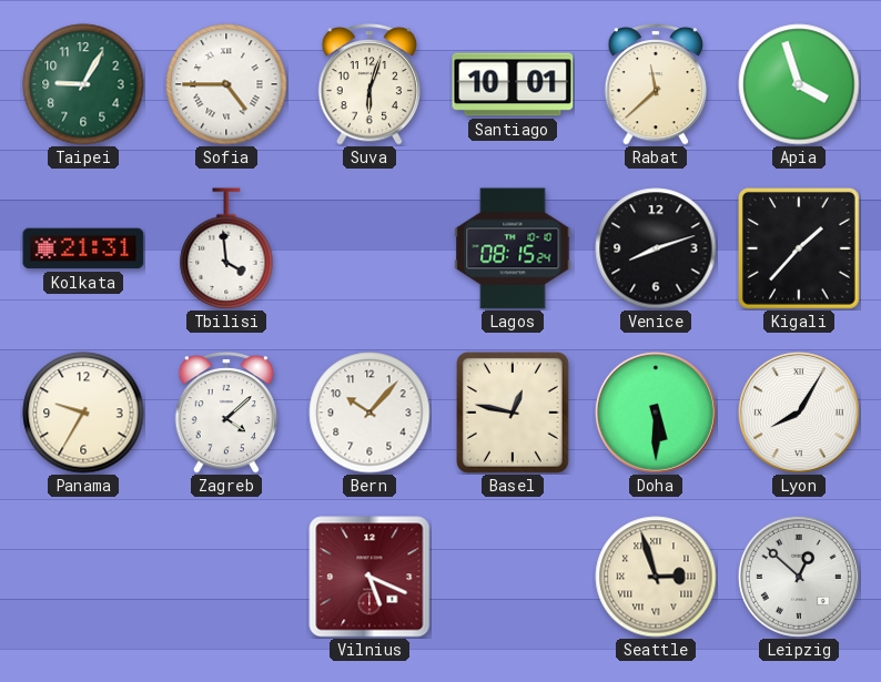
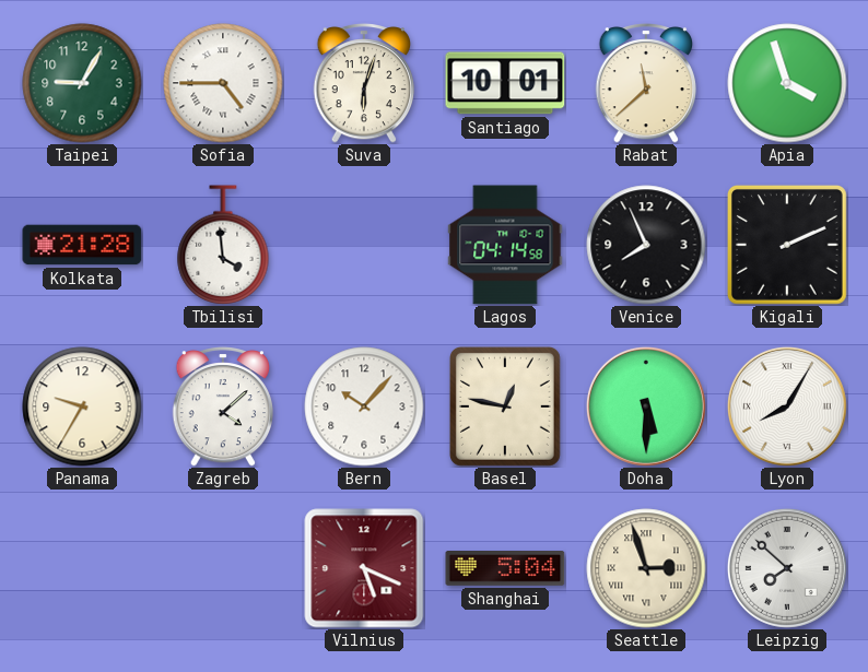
Kolkata: 21:31 -> 21:28
Lagos: 08:15 -> 04:14
Venice: 8:12 -> 7:56
Kigali: 1:37 -> 2:11
Shanghai: none -> 5:04
Leipzig: 12:52 -> 7:52
